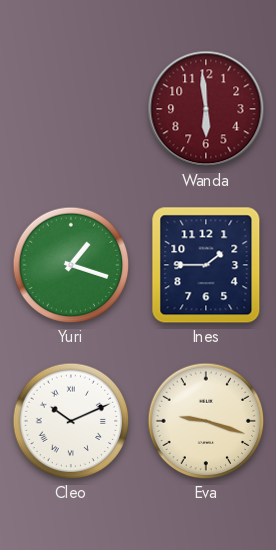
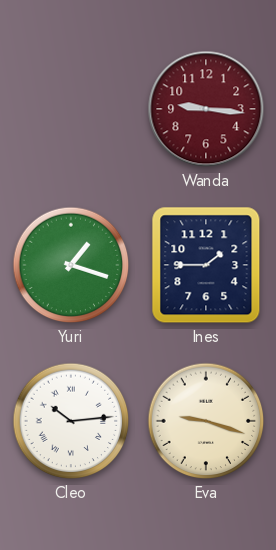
Wanda: 5:59 -> 9:16
Cleo: 10:11 -> 10:14
